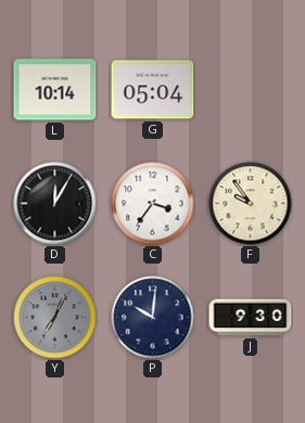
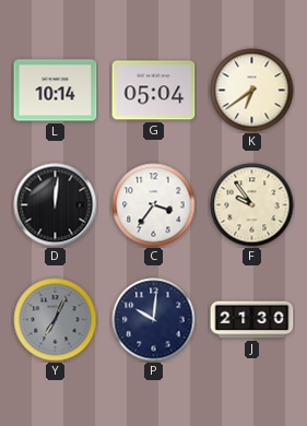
K: none -> 6:39
D: 12:05 -> 12:01
J: 9:30 -> 21:30
